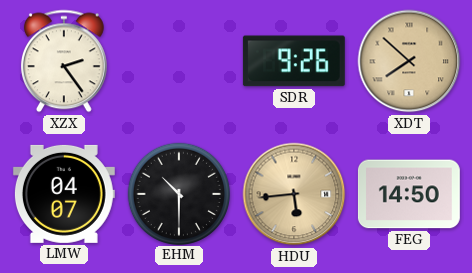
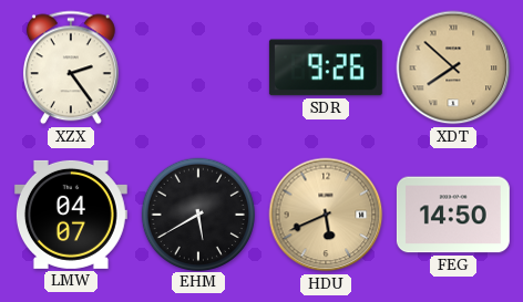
EHM: 10:30 -> 5:40
HDU: 5:44 -> 5:41
